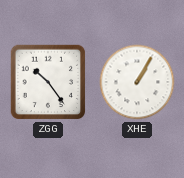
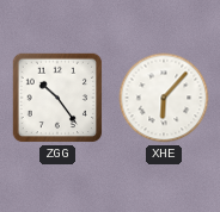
XHE: 1:05 -> 6:07
